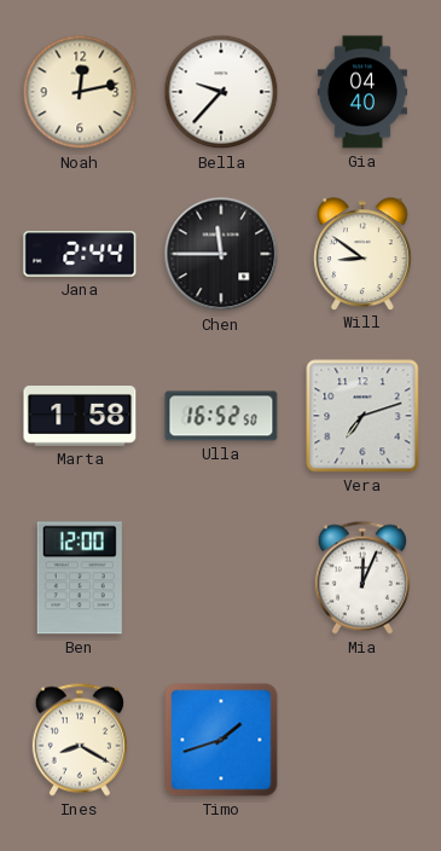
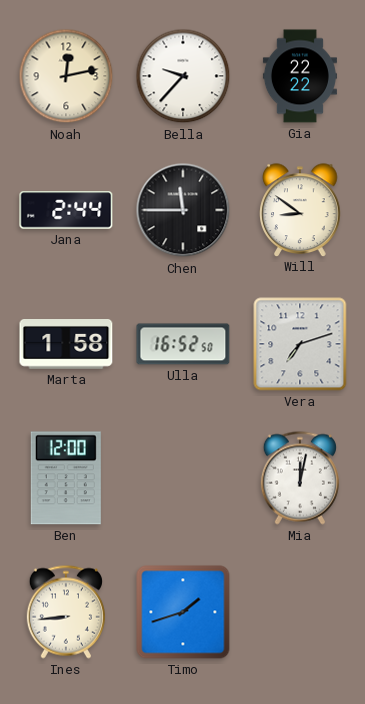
Gia: 04:40 -> 22:22
Mia: 12:04 -> 12:02
Ines: 8:20 -> 8:44
